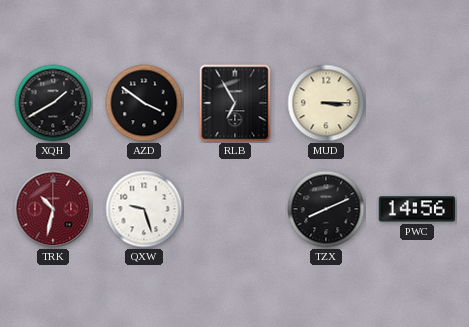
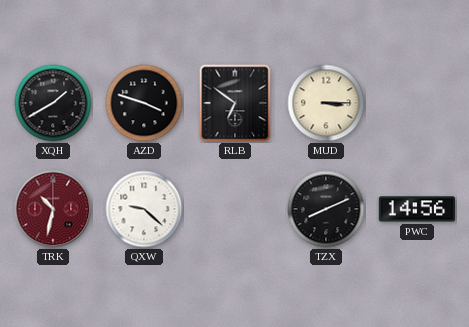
AZD: 3:51 -> 3:48
RLB: 6:55 -> 6:51
QXW: 9:27 -> 9:22
